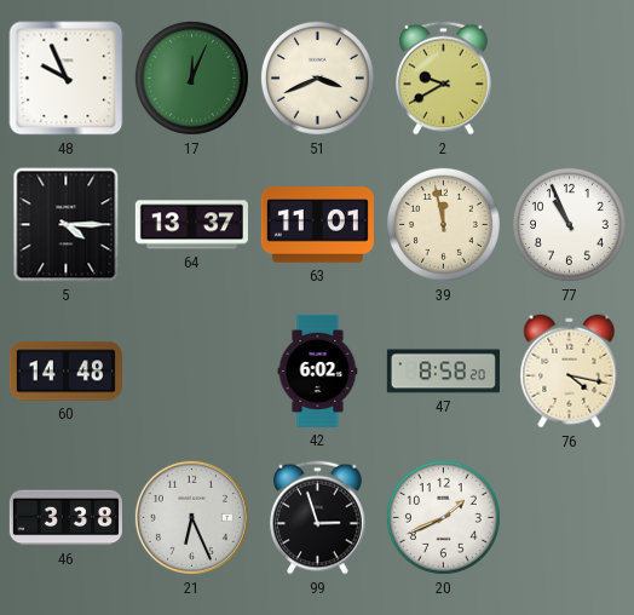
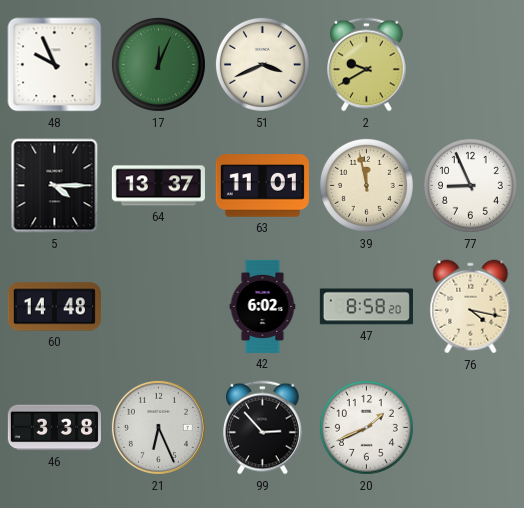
77: 10:56 -> 8:56
99: 2:57 -> 2:53
